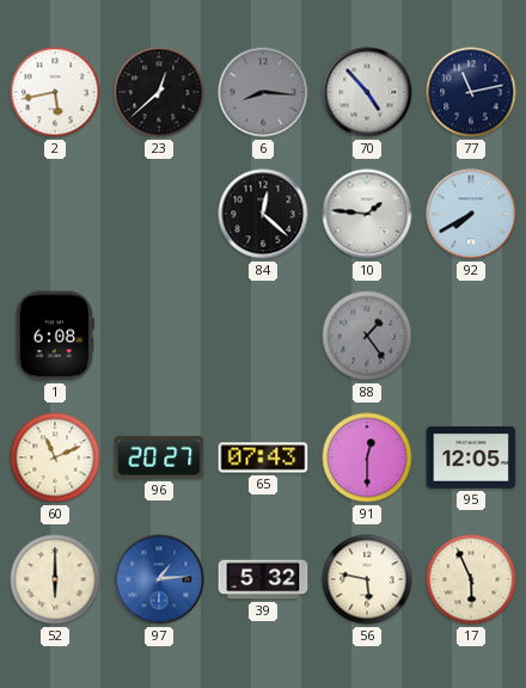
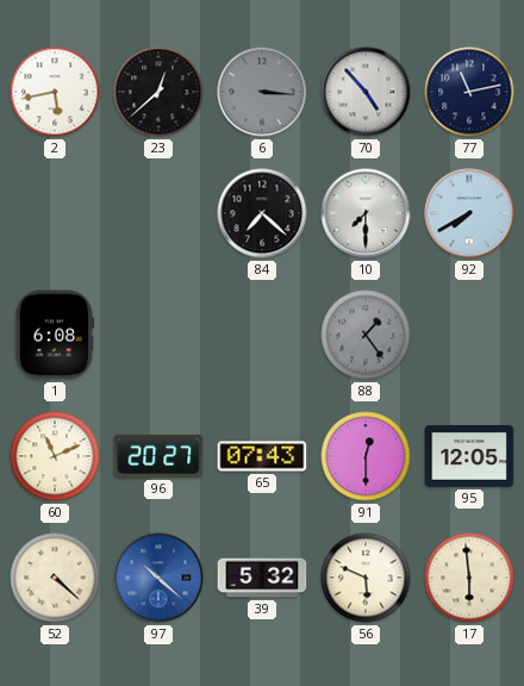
6: 8:16 -> 3:16
84: 12:22 -> 7:22
10: 1:46 -> 7:30
52: 6:00 -> 4:22
97: 1:14 -> 10:22
56: 5:47 -> 5:49
17: 5:56 -> 5:59
